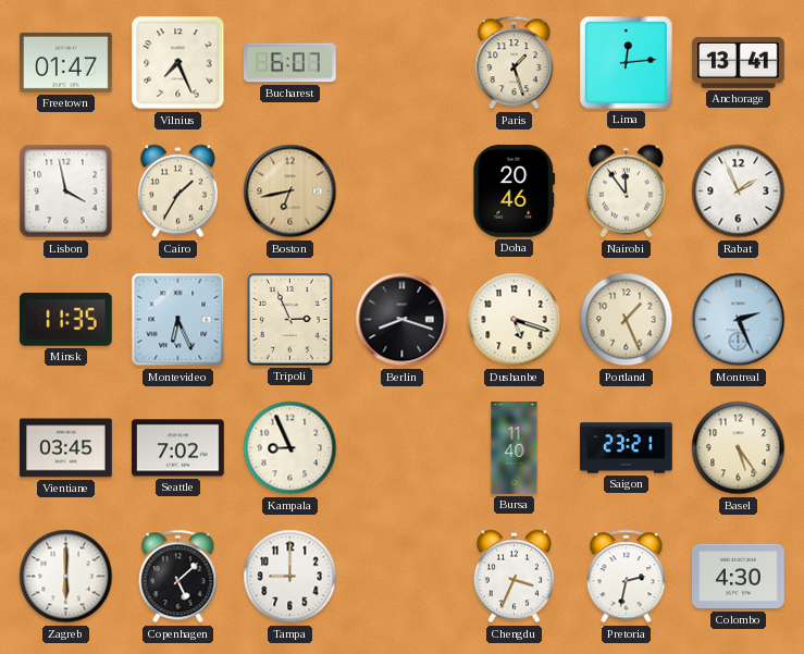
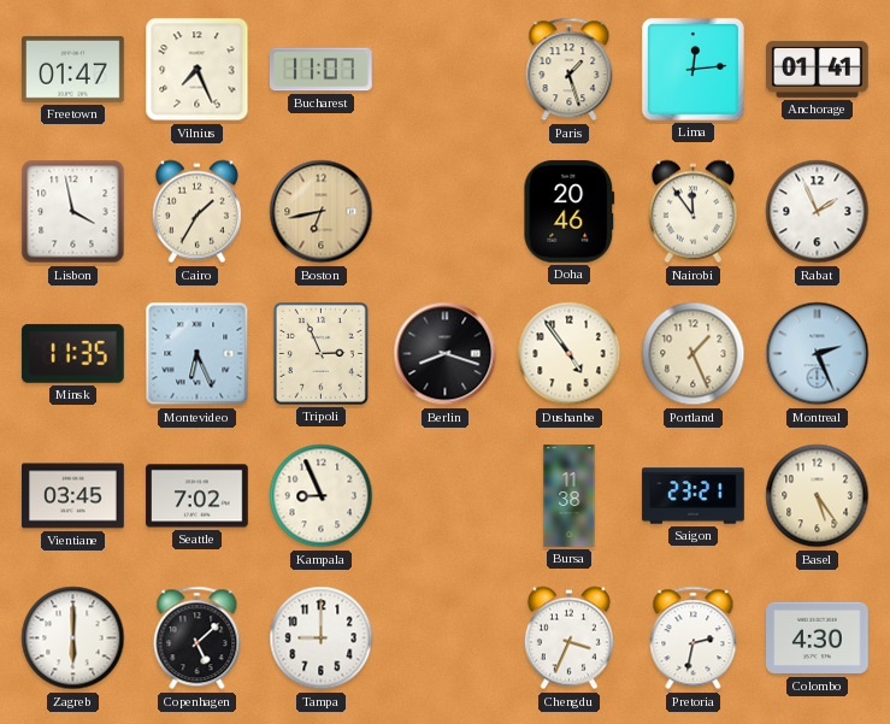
Bucharest: 6:07 -> 11:07
Anchorage: 13:41 -> 01:41
Dushanbe: 5:18 -> 4:54
Bursa: 11:40 -> 11:38
